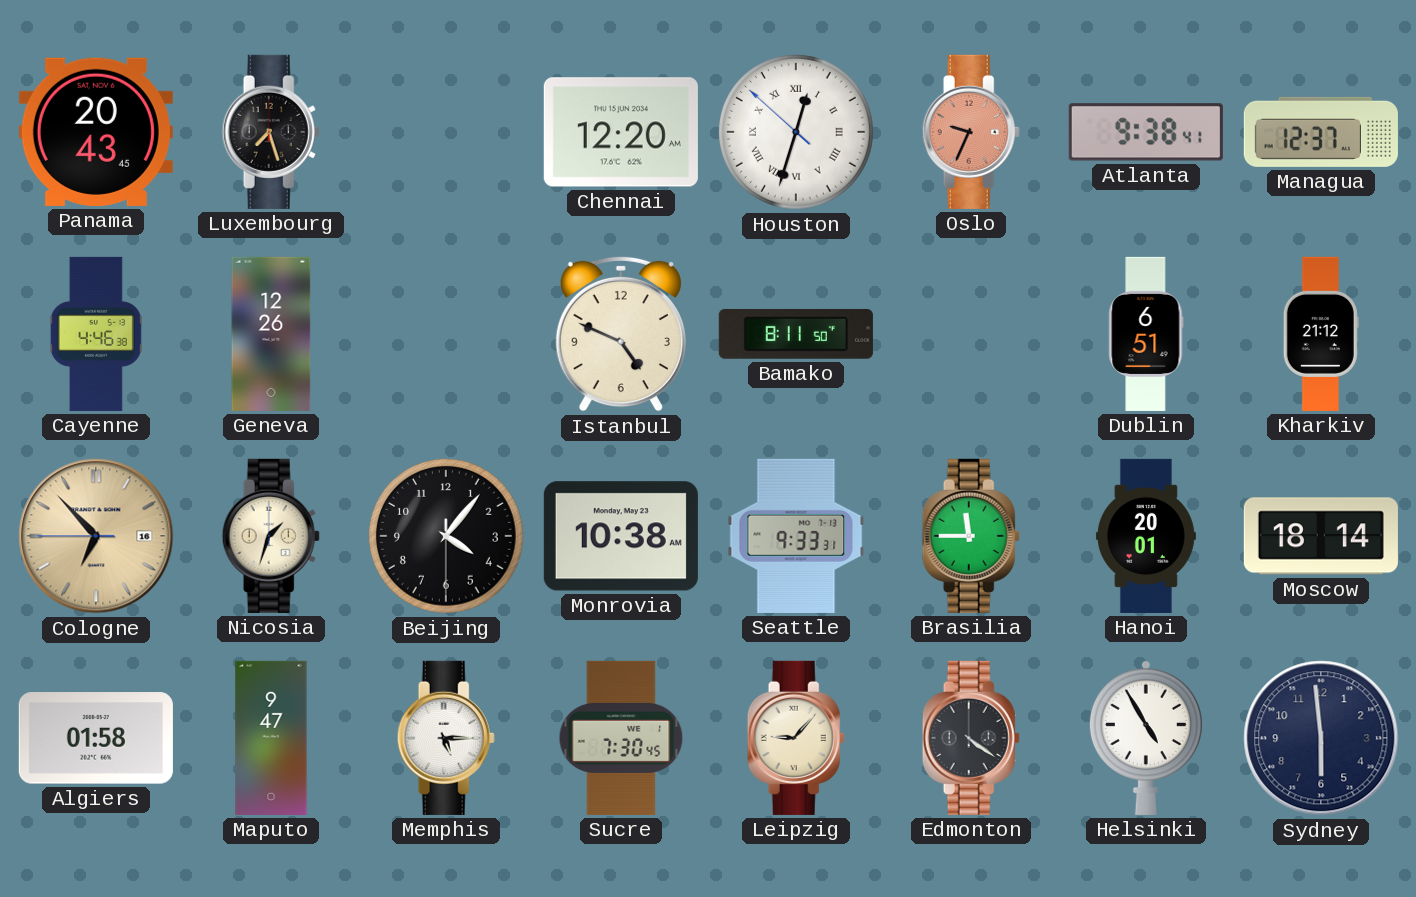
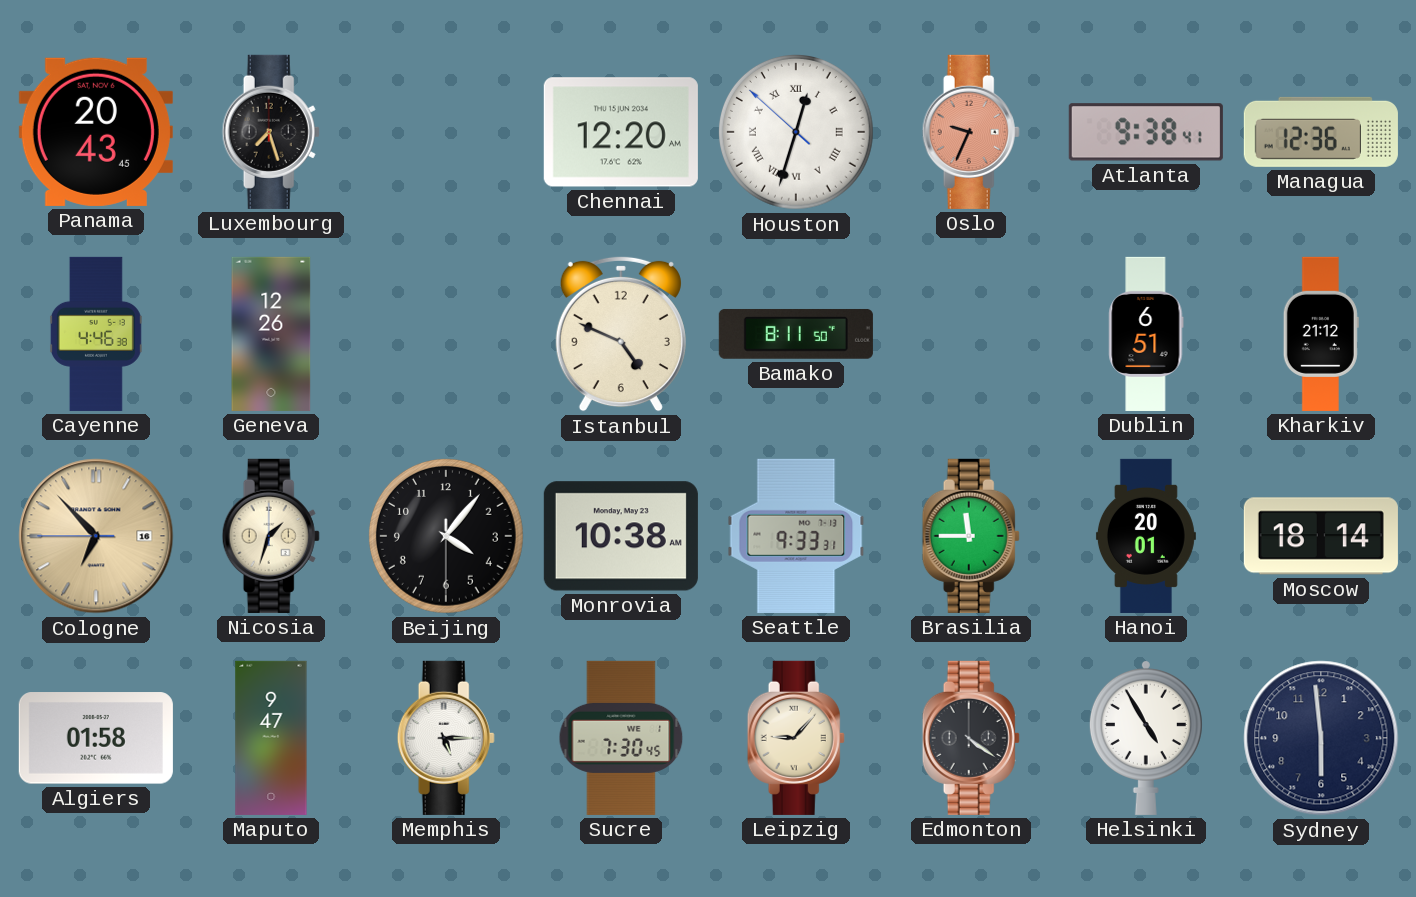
Managua: 12:37 -> 12:36
